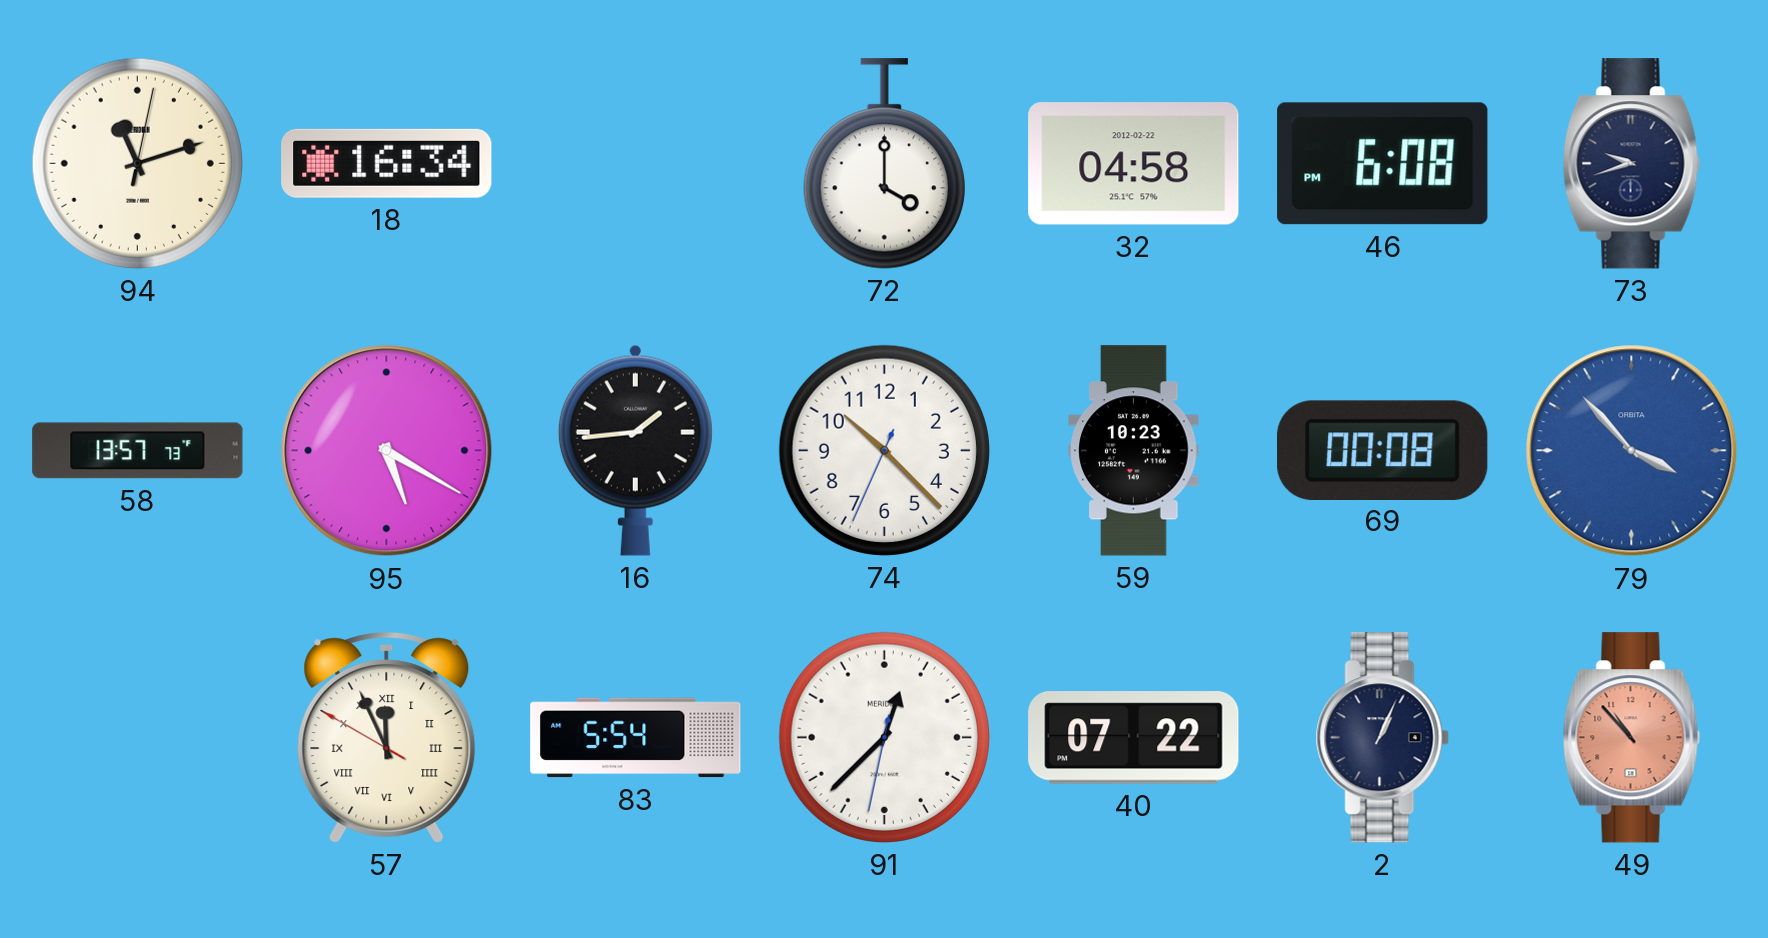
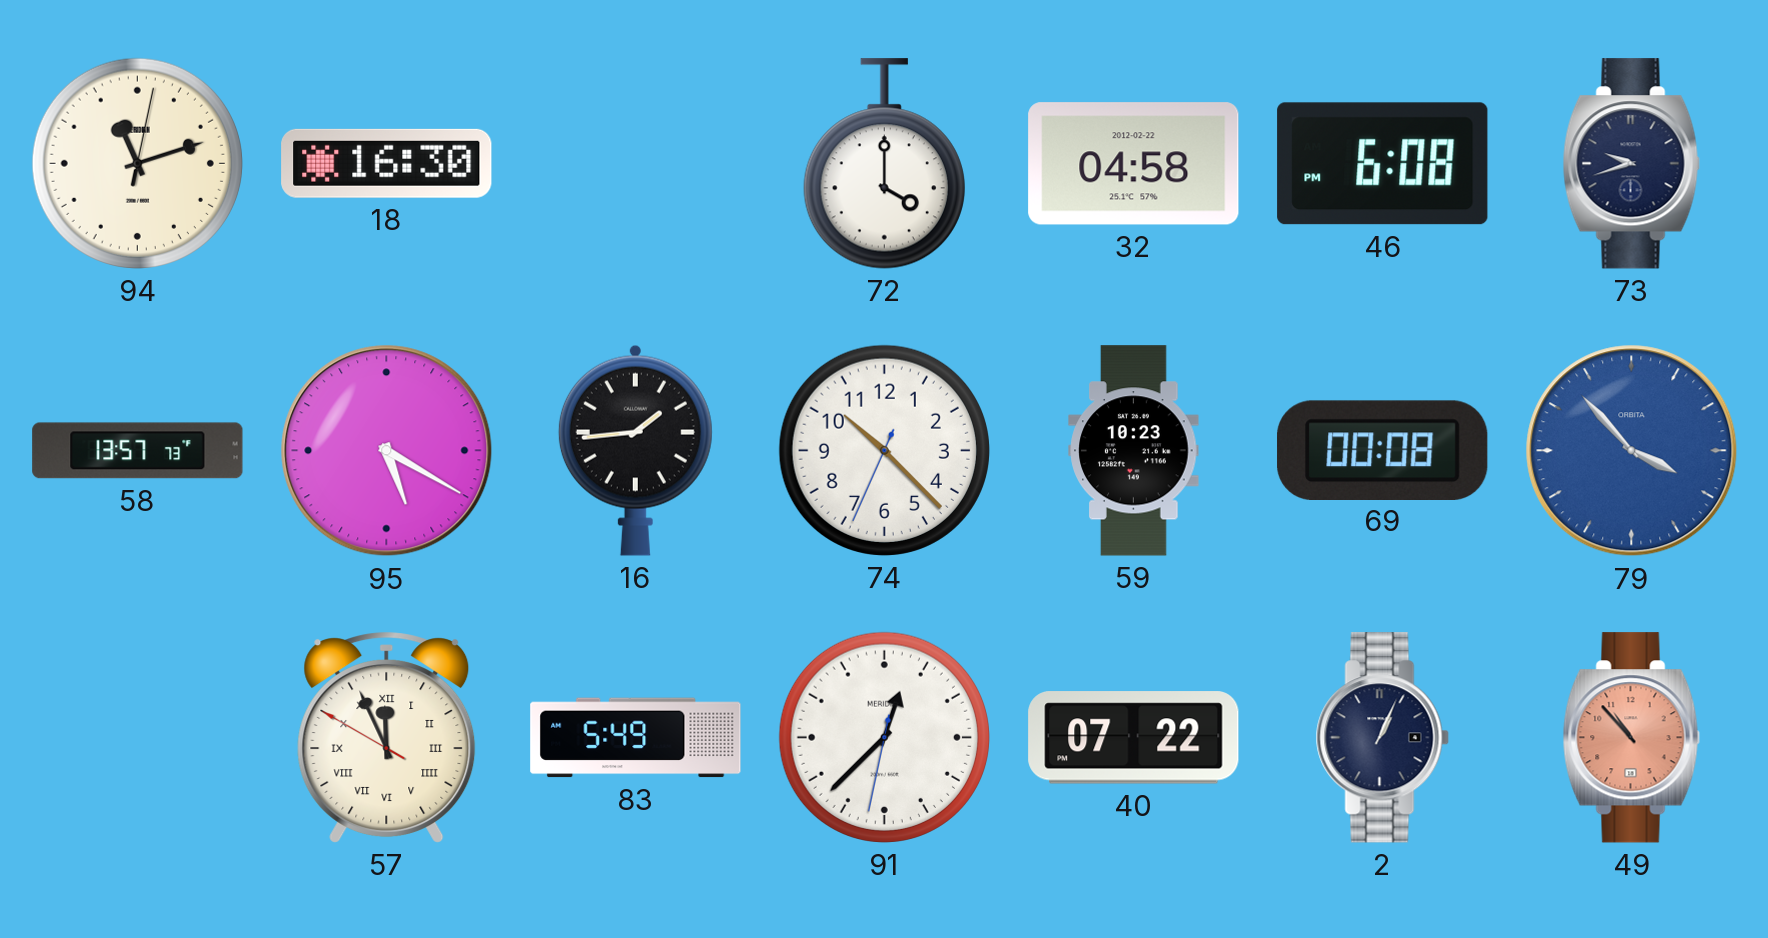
18: 16:34 -> 16:30
83: 5:54 -> 5:49
